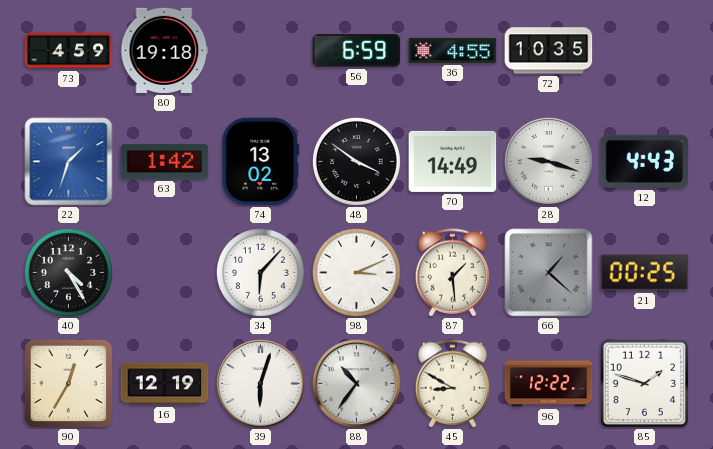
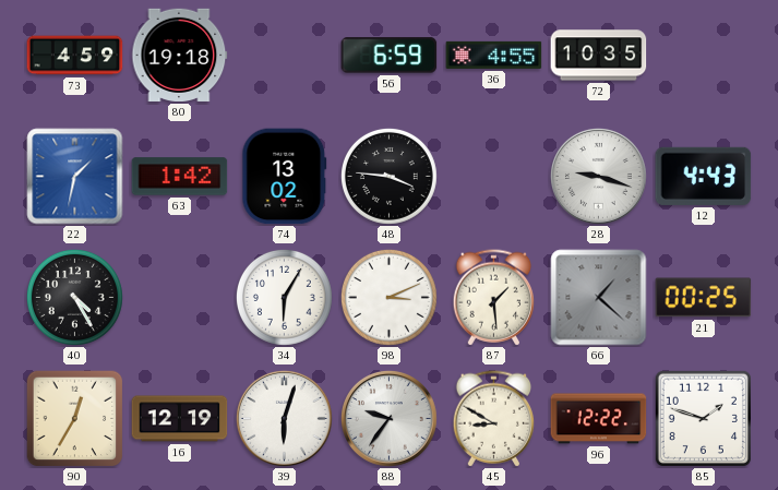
22: 1:33 -> 1:32
48: 3:51 -> 3:46
70: 14:49 -> none
34: 6:07 -> 6:05
88: 10:36 -> 9:36
